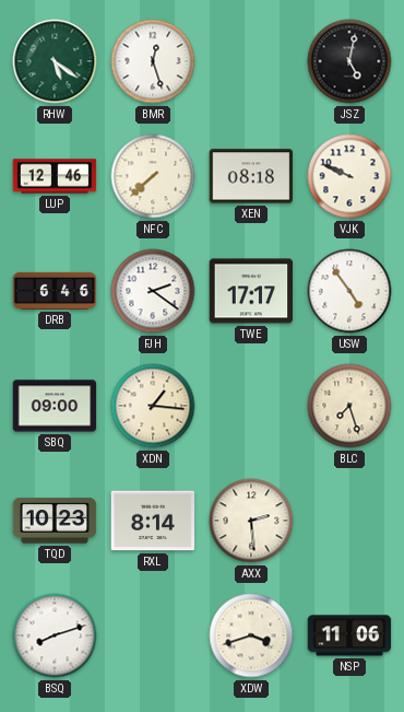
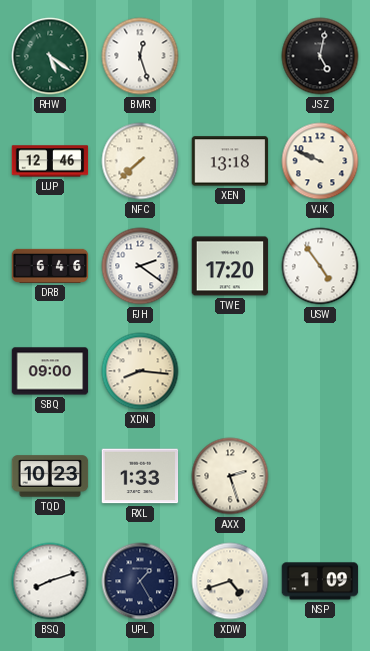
XEN: 08:18 -> 13:18
TWE: 17:17 -> 17:20
XDN: 1:16 -> 8:16
BLC: 7:27 -> none
RXL: 8:14 -> 1:33
AXX: 2:29 -> 2:27
UPL: none -> 1:25
XDW: 3:42 -> 4:42
NSP: 11:06 -> 1:09
